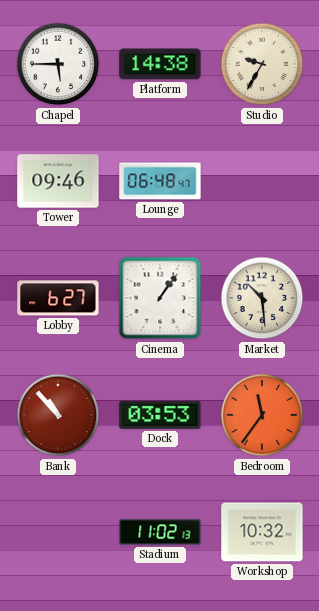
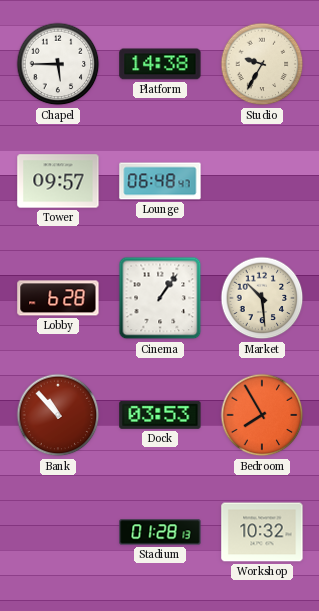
Tower: 09:46 -> 09:57
Lobby: 6:27 -> 6:28
Bedroom: 11:36 -> 7:55
Stadium: 11:02 -> 01:28
